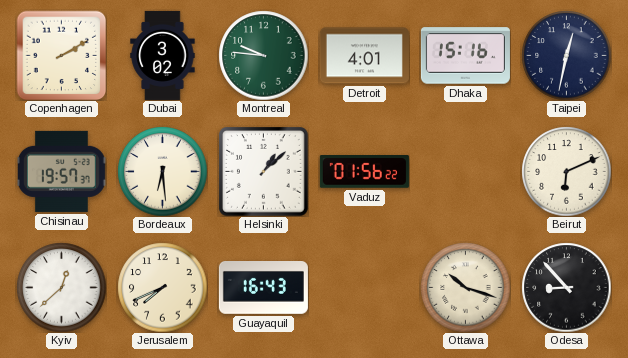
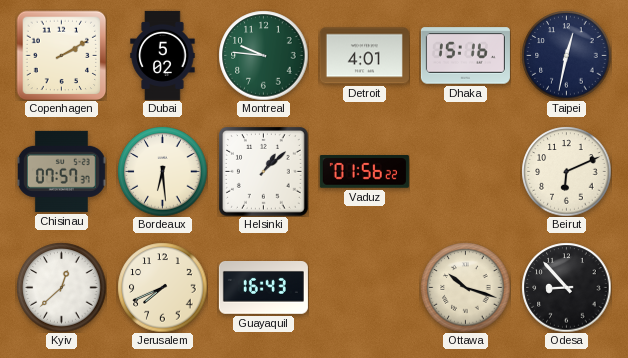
Dubai: 3:02 -> 5:02
Chisinau: 19:57 -> 07:57
